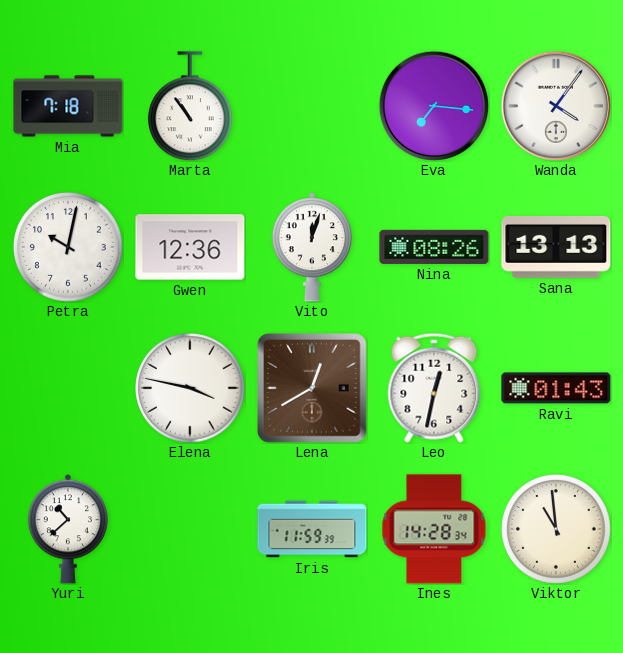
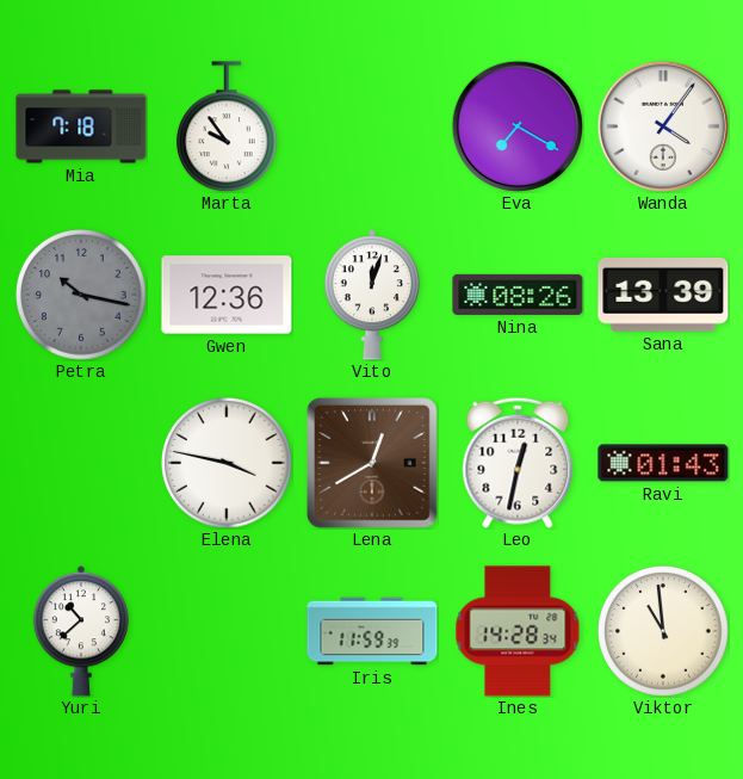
Marta: 10:54 -> 9:54
Eva: 7:16 -> 7:20
Petra: 10:02 -> 10:17
Petra dial: white -> grey
Sana: 13:13 -> 13:39
